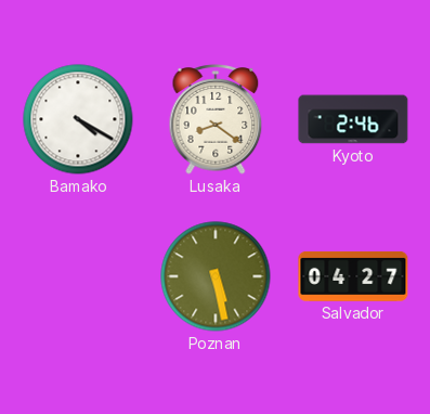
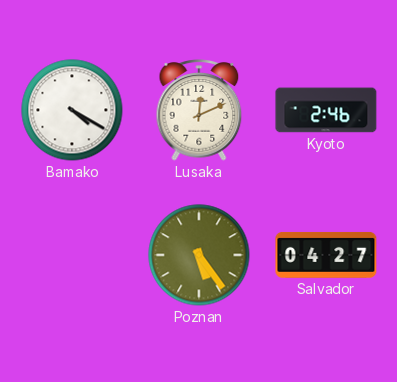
Lusaka: 8:21 -> 12:11
Poznan: 5:28 -> 5:24
